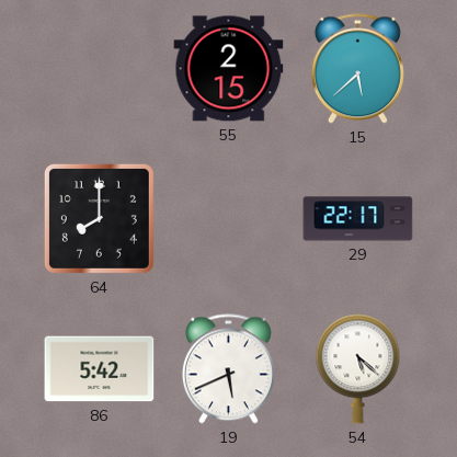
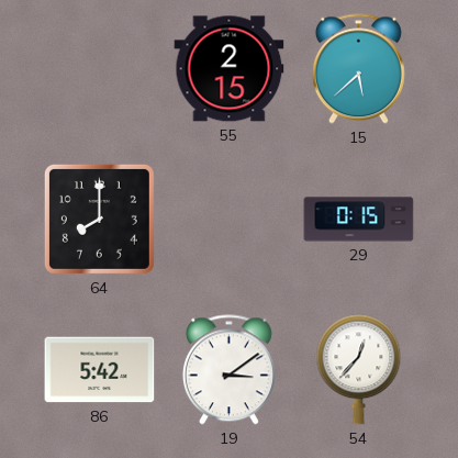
29: 22:17 -> 0:15
19: 5:41 -> 3:09
54: 5:22 -> 12:37
